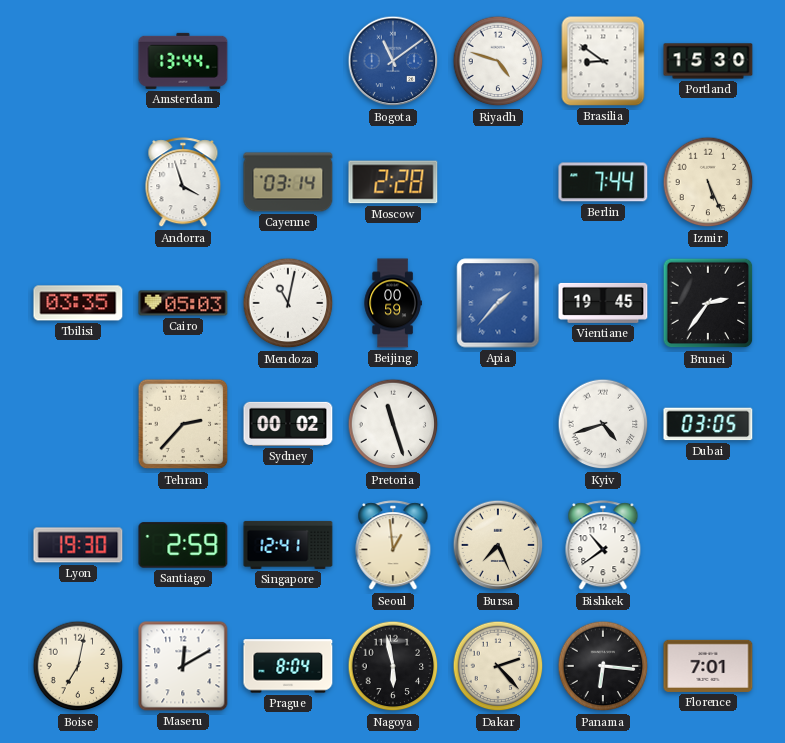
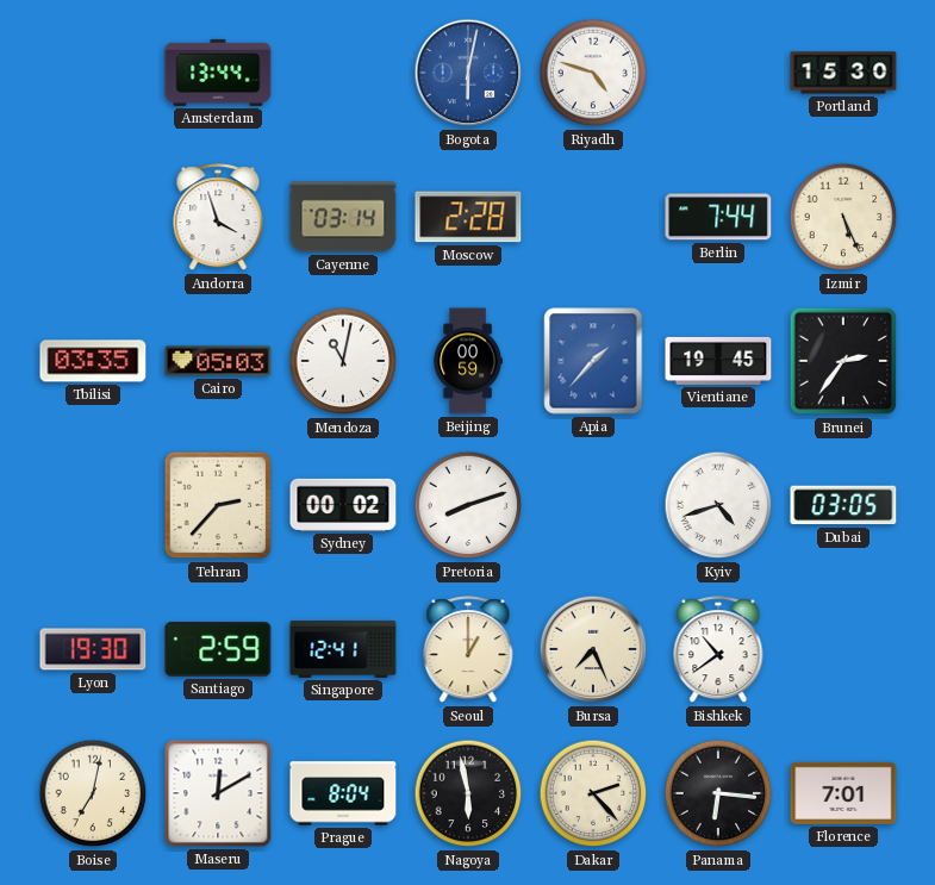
Bogota: 11:09 -> 6:02
Brasilia: 8:51 -> none
Pretoria: 11:27 -> 8:12
Seoul: 12:59 -> 1:00
